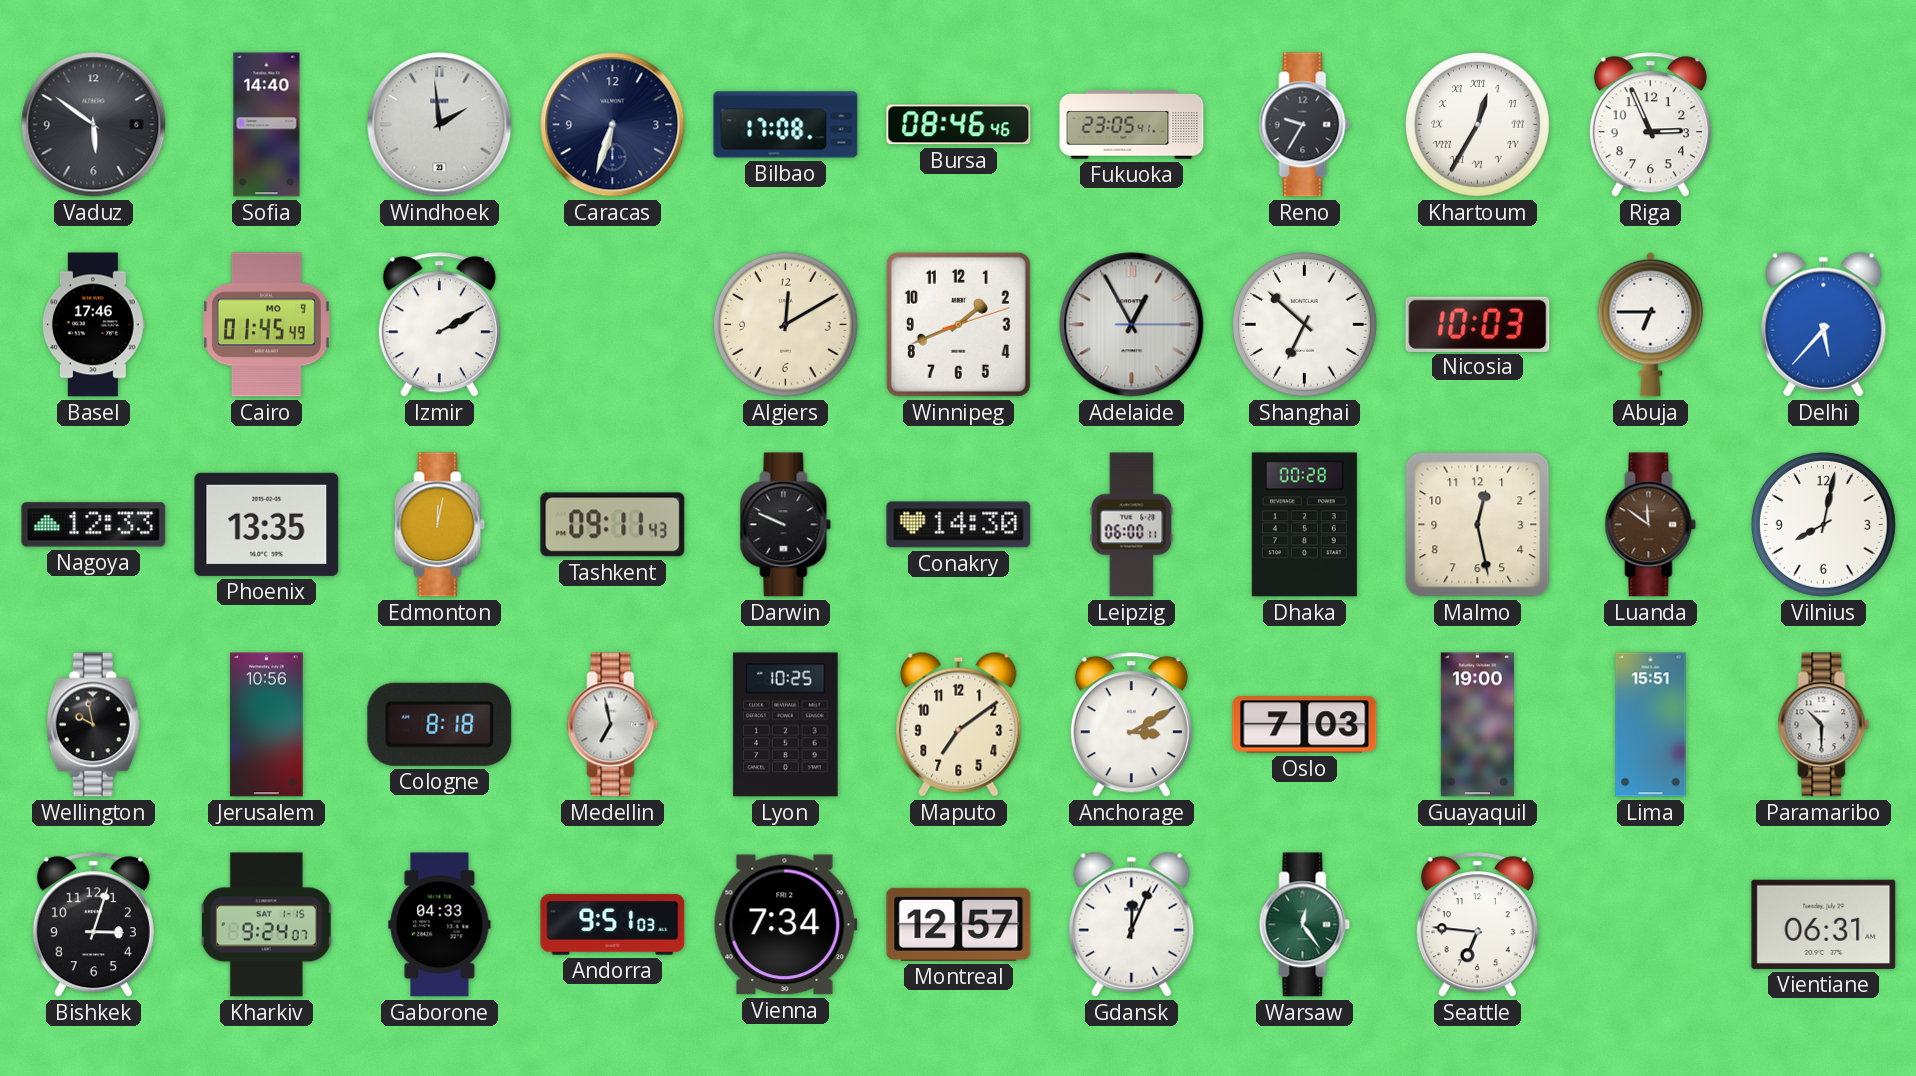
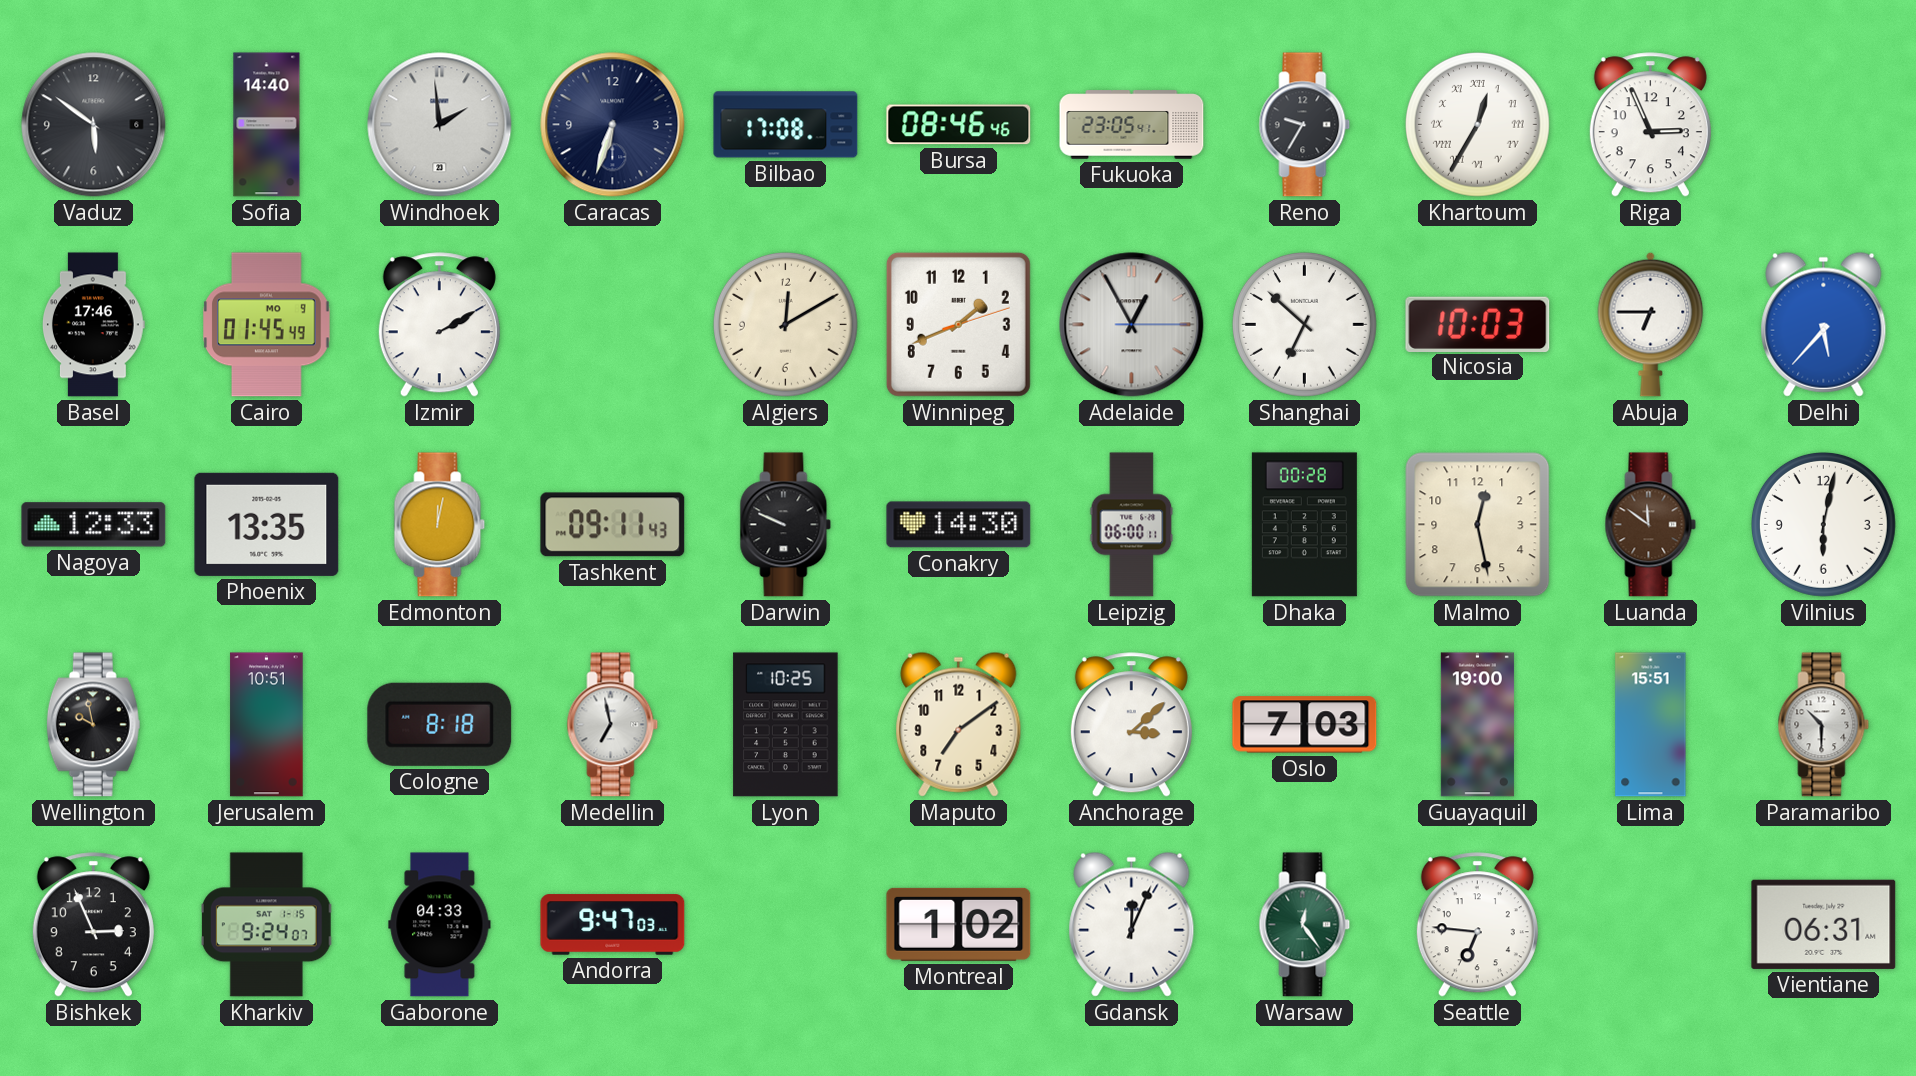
Vilnius: 8:02 -> 6:02
Jerusalem: 10:56 -> 10:51
Anchorage: 3:10 -> 3:08
Bishkek: 3:03 -> 2:56
Andorra: 9:51 -> 9:47
Vienna: 7:34 -> none
Montreal: 12:57 -> 1:02
